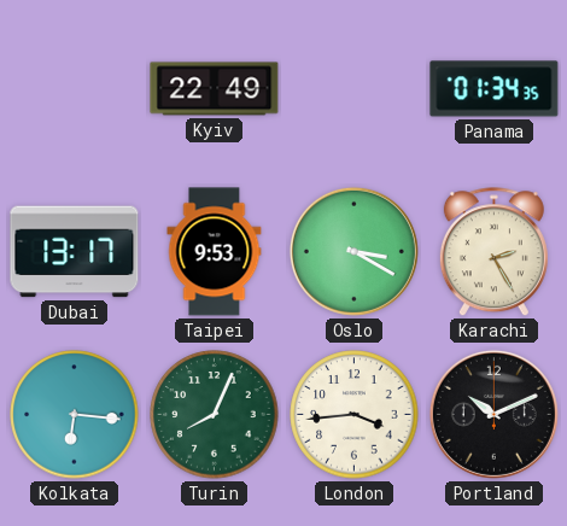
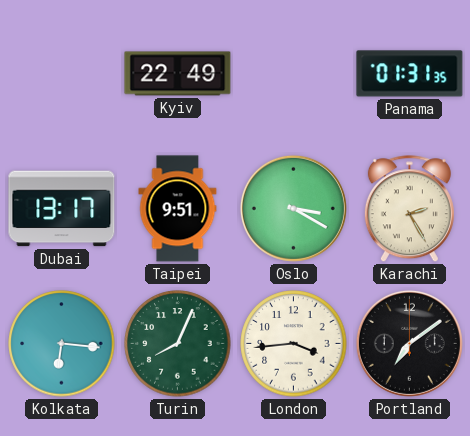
Panama: 01:34 -> 01:31
Taipei: 9:53 -> 9:51
Portland: 10:11 -> 7:09
